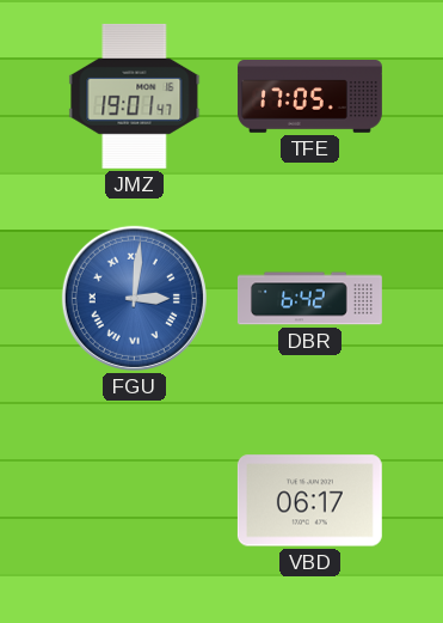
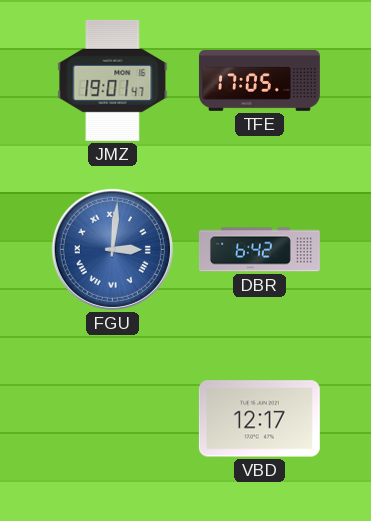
VBD: 06:17 -> 12:17
